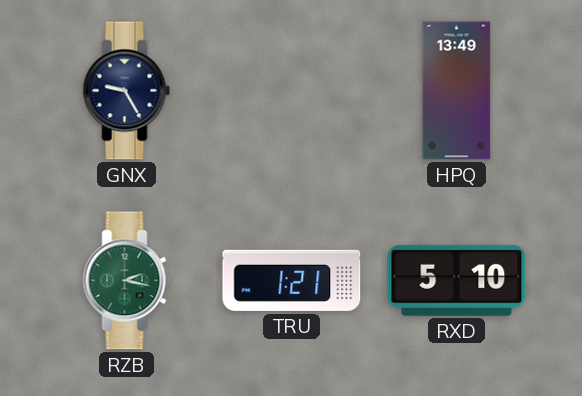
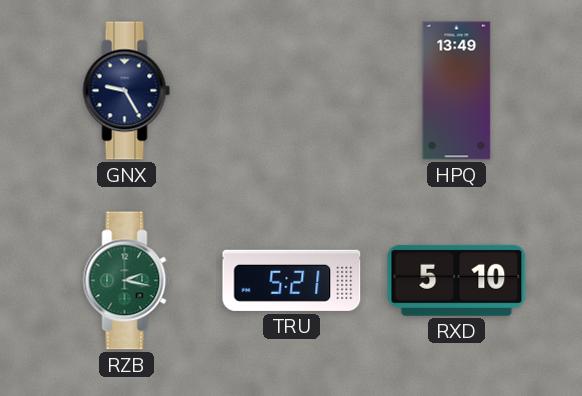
TRU: 1:21 -> 5:21
